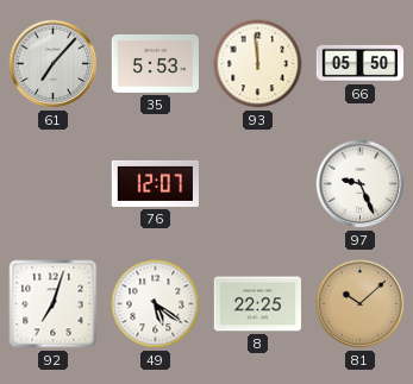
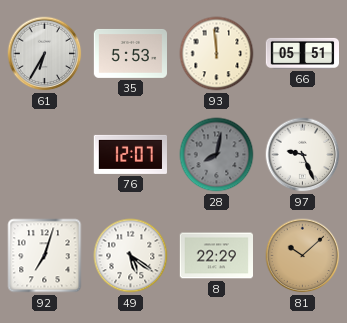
61: 7:07 -> 6:35
66: 05:50 -> 05:51
28: none -> 8:02
8: 22:25 -> 22:29
